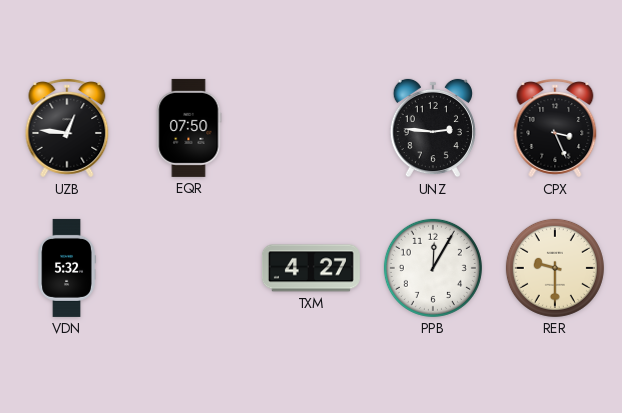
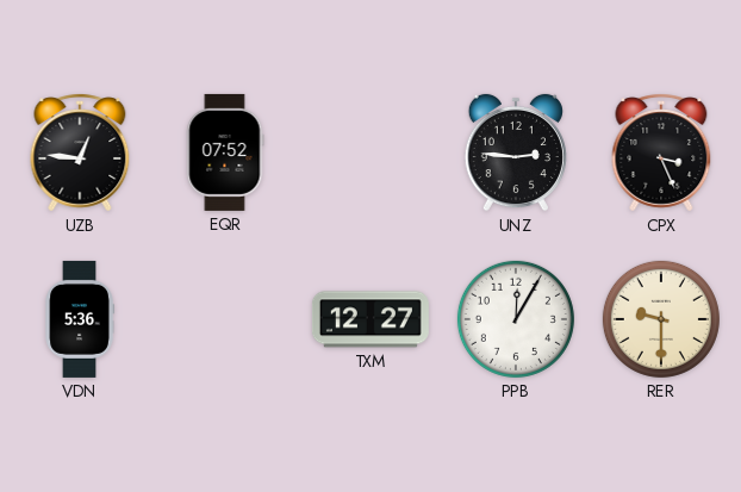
EQR: 07:50 -> 07:52
VDN: 5:32 -> 5:36
TXM: 4:27 -> 12:27
